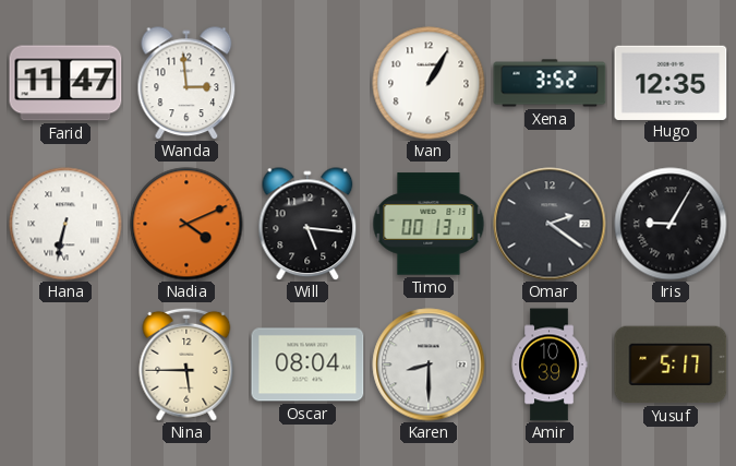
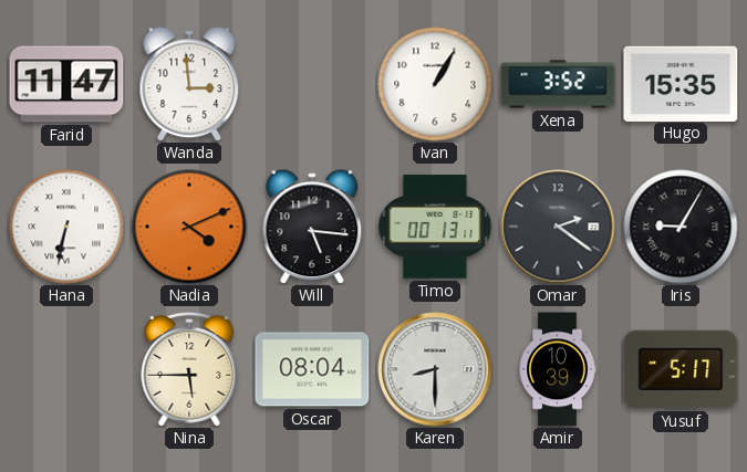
Hugo: 12:35 -> 15:35
